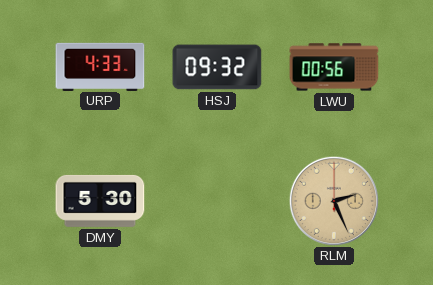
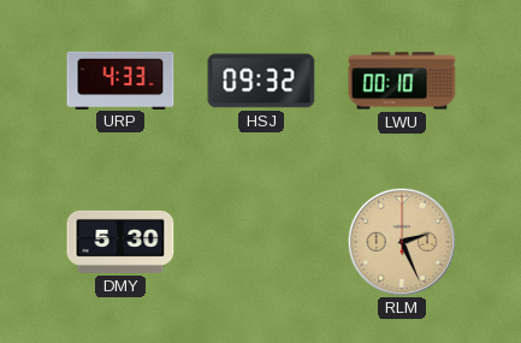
LWU: 00:56 -> 00:10
